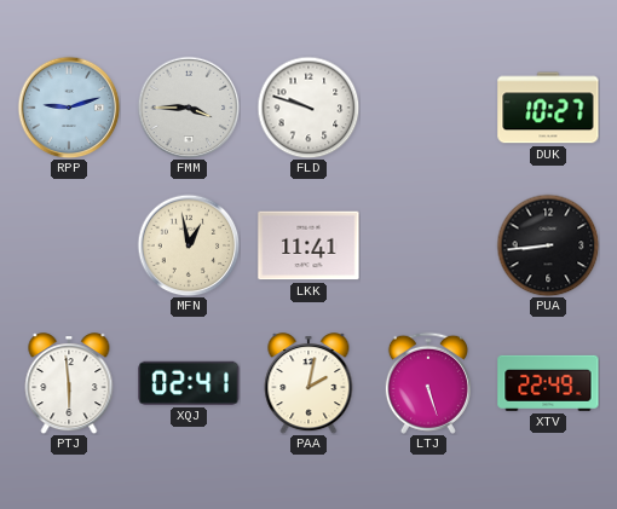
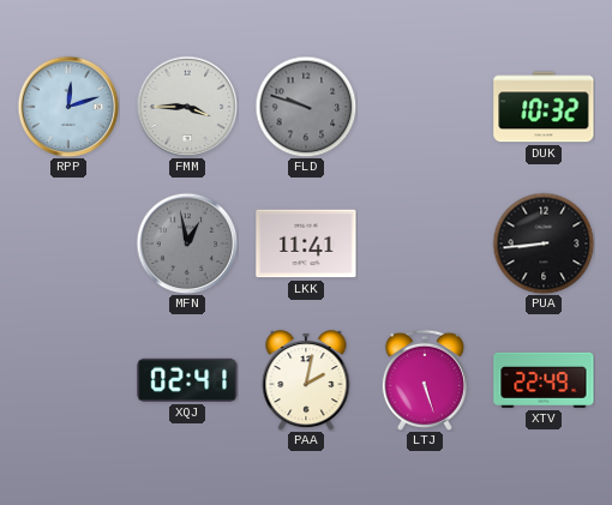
RPP: 9:12 -> 12:12
FLD dial: white -> grey
DUK: 10:27 -> 10:32
MFN dial: cream -> grey
PTJ: 5:59 -> none
